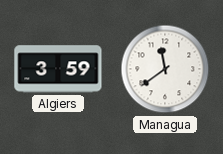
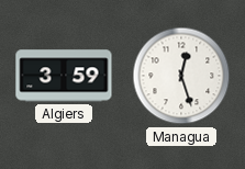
Managua: 11:39 -> 12:27
